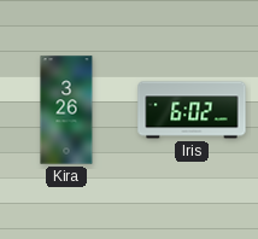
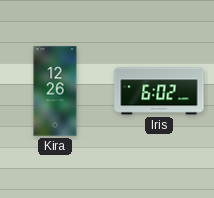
Kira: 3:26 -> 12:26
